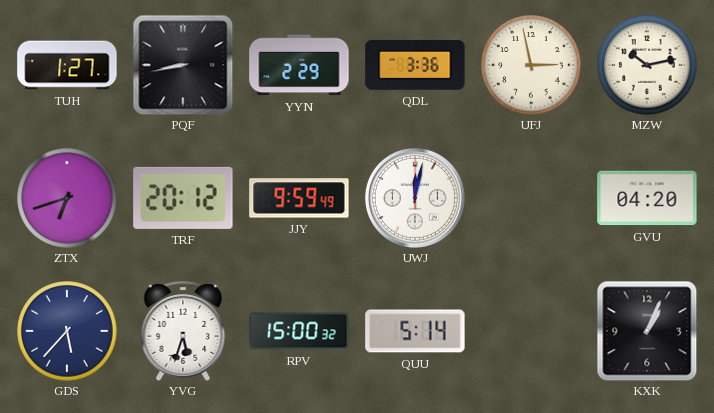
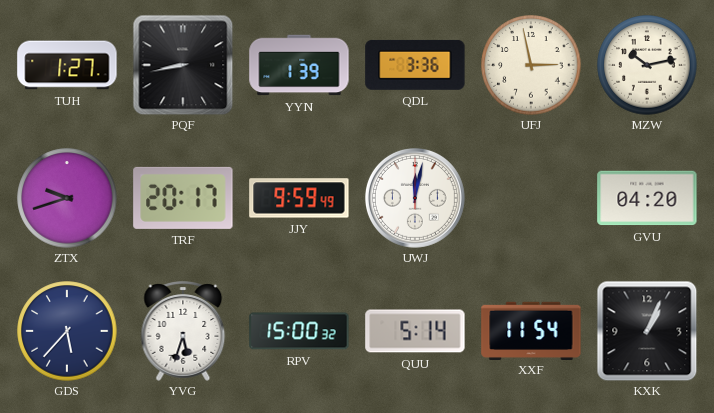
YYN: 2:29 -> 1:39
ZTX: 6:42 -> 9:42
TRF: 20:12 -> 20:17
XXF: none -> 11:54
